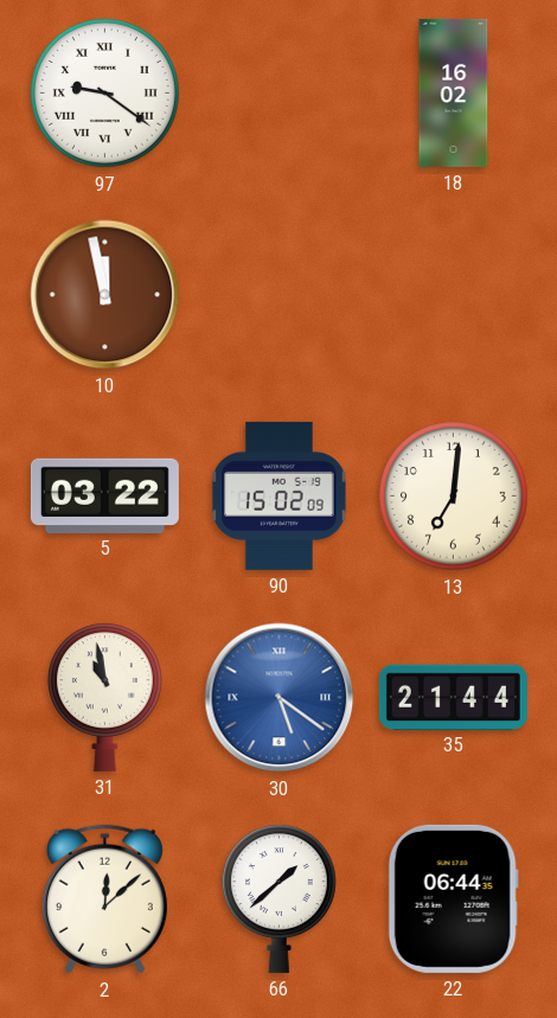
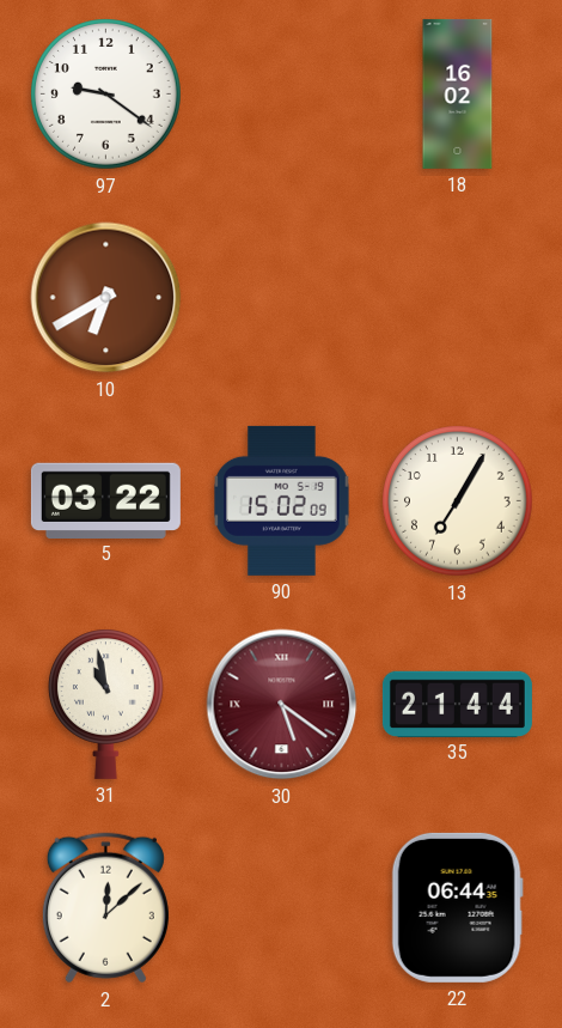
97 numerals: Roman -> Arabic
10: 11:58 -> 6:40
13: 7:01 -> 7:05
30 dial: blue -> burgundy
66: 1:38 -> none
